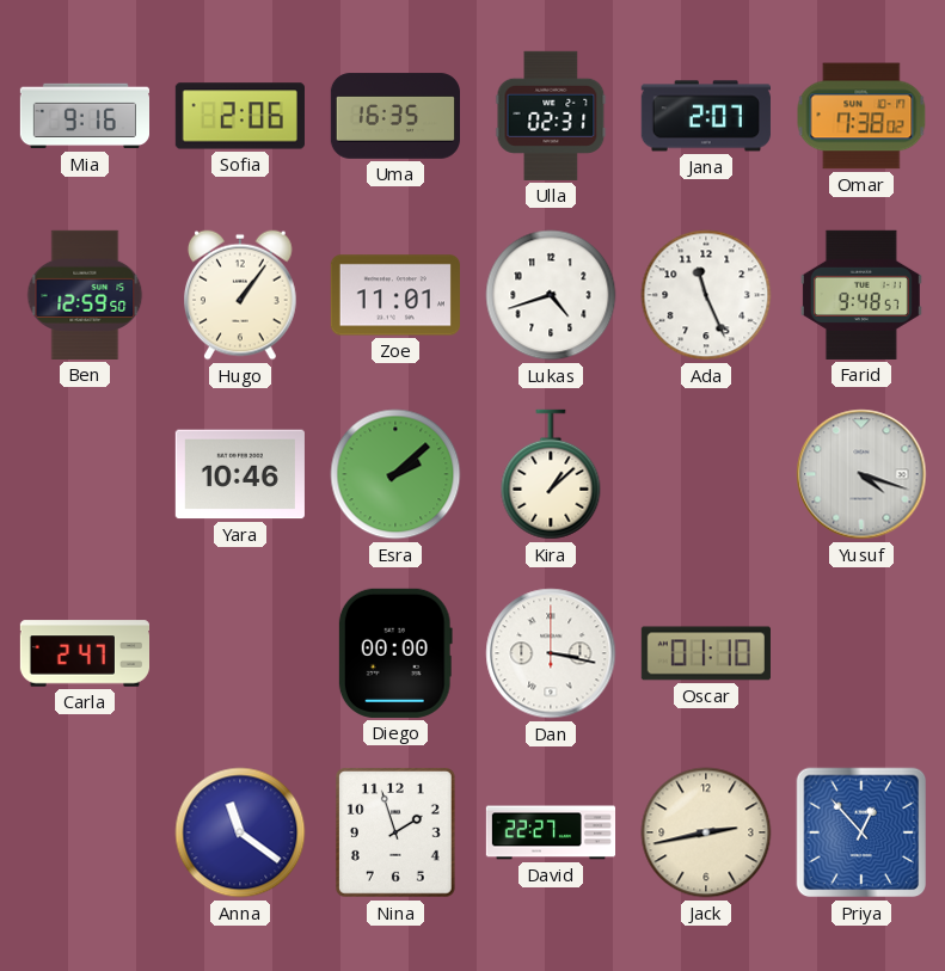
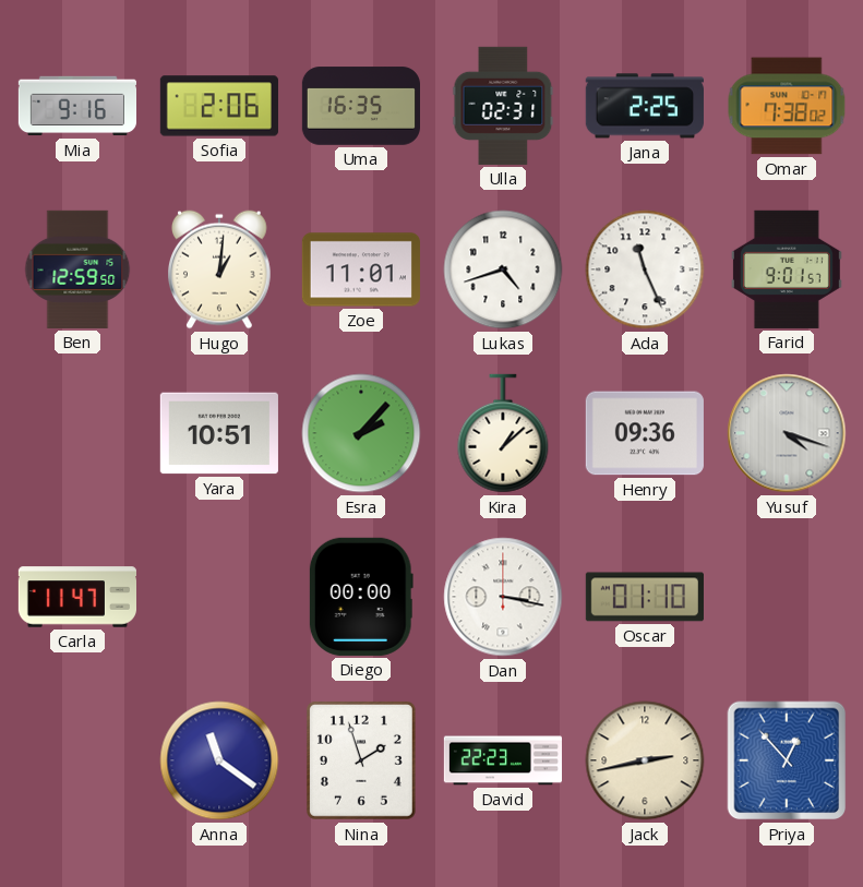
Jana: 2:07 -> 2:25
Hugo: 1:06 -> 1:01
Farid: 9:48 -> 9:01
Yara: 10:46 -> 10:51
Esra: 2:08 -> 2:07
Henry: none -> 09:36
Carla: 2:47 -> 11:47
David: 22:27 -> 22:23
